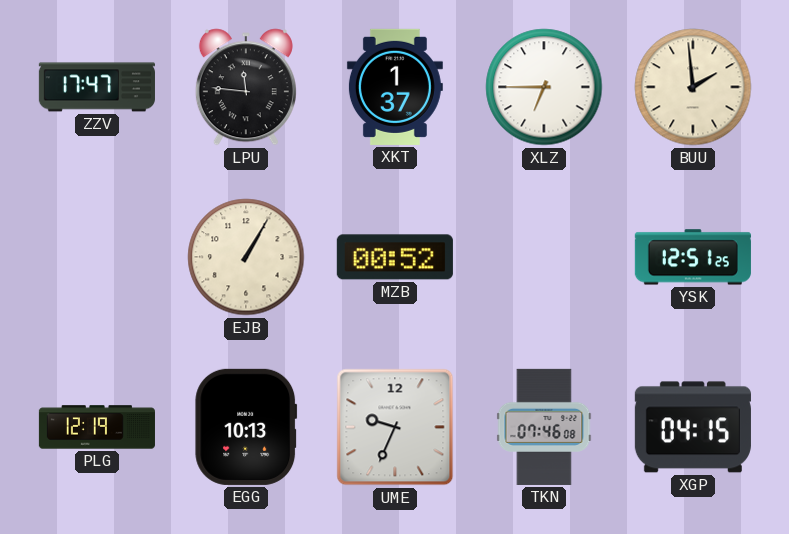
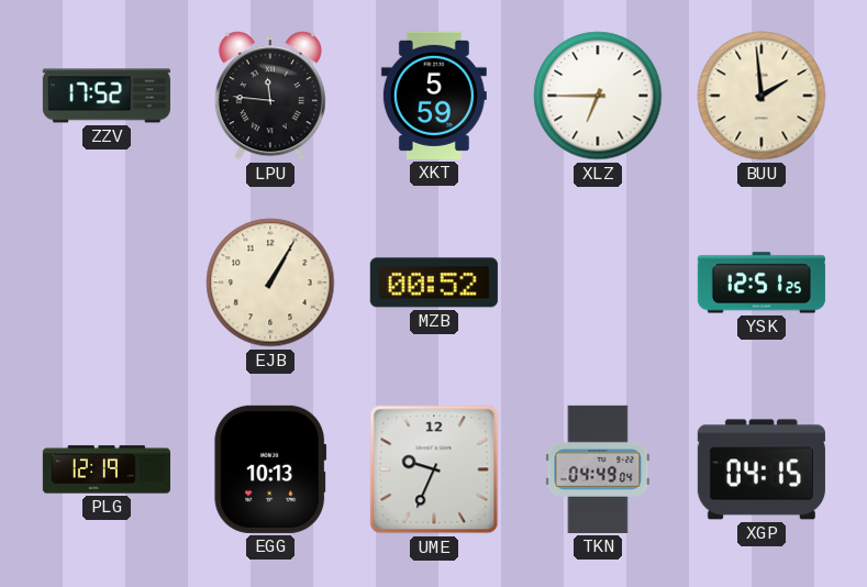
ZZV: 17:47 -> 17:52
XKT: 1:37 -> 5:59
TKN: 07:46 -> 04:49
